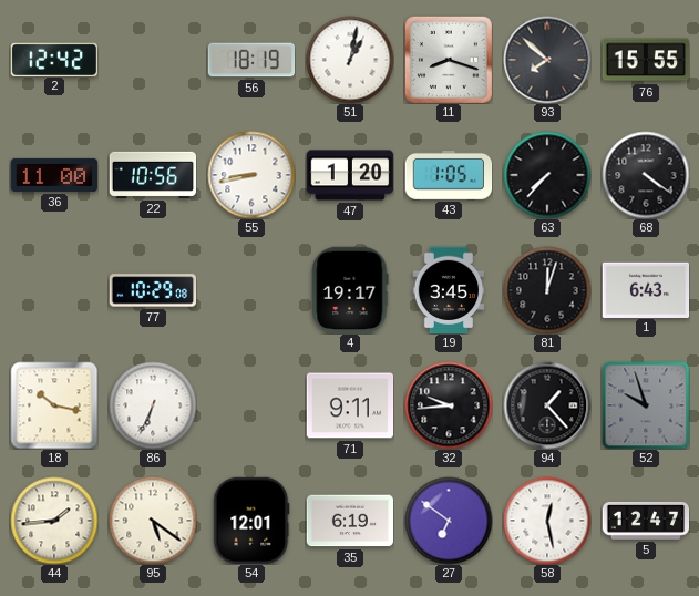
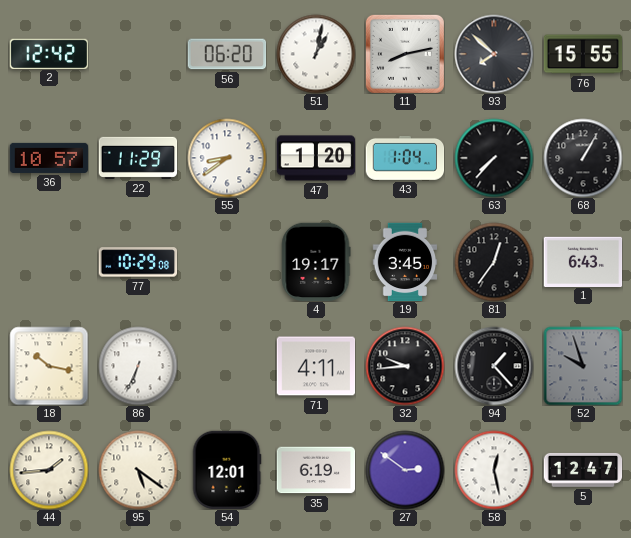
56: 18:19 -> 06:20
11: 8:18 -> 8:13
36: 11:00 -> 10:57
22: 10:56 -> 11:29
55: 8:43 -> 8:39
43: 1:05 -> 1:04
68: 4:21 -> 1:05
81: 12:03 -> 12:36
71: 9:11 -> 4:11
27: 6:51 -> 2:51
